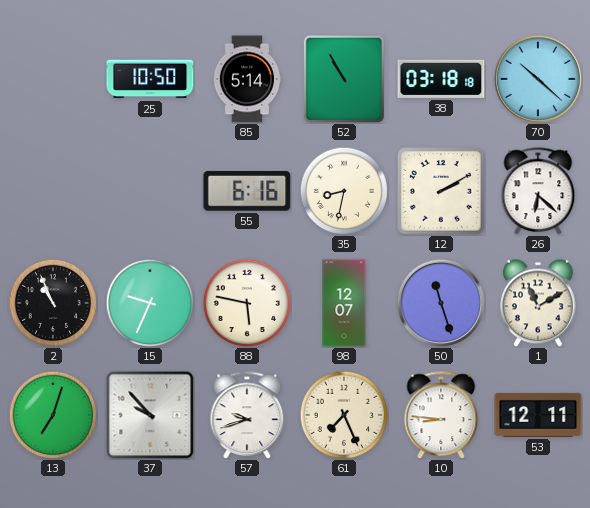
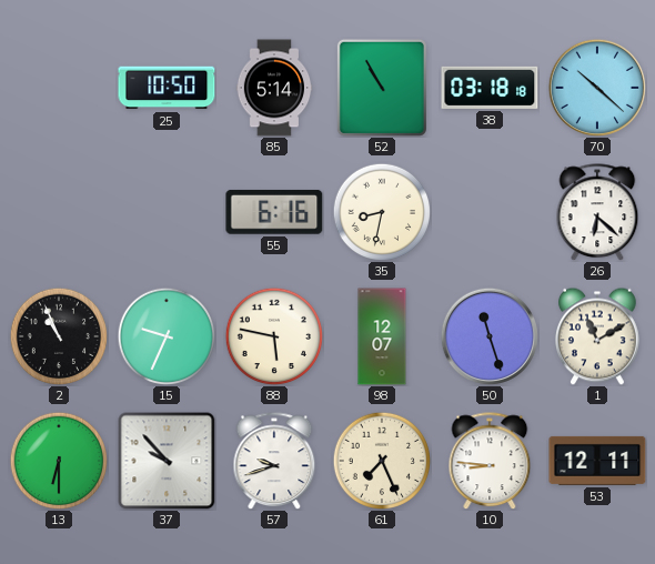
12: 2:10 -> none
13: 7:03 -> 6:30
